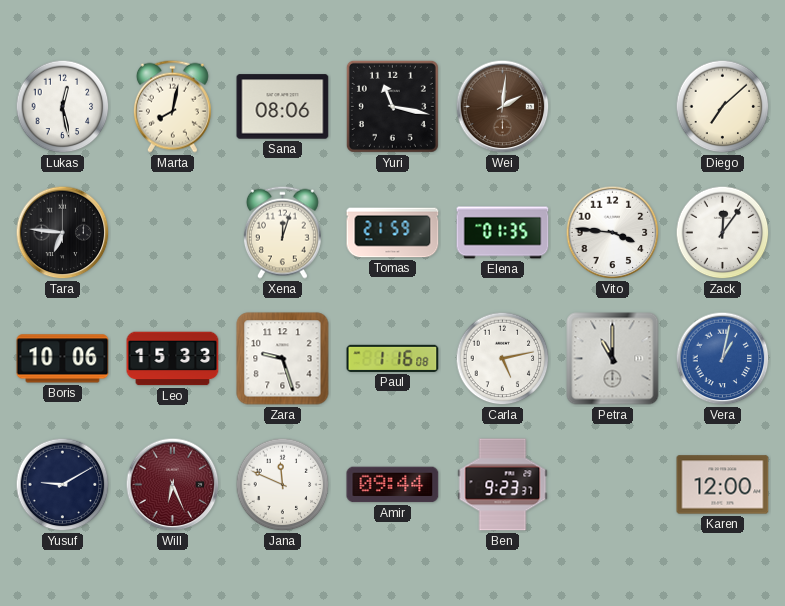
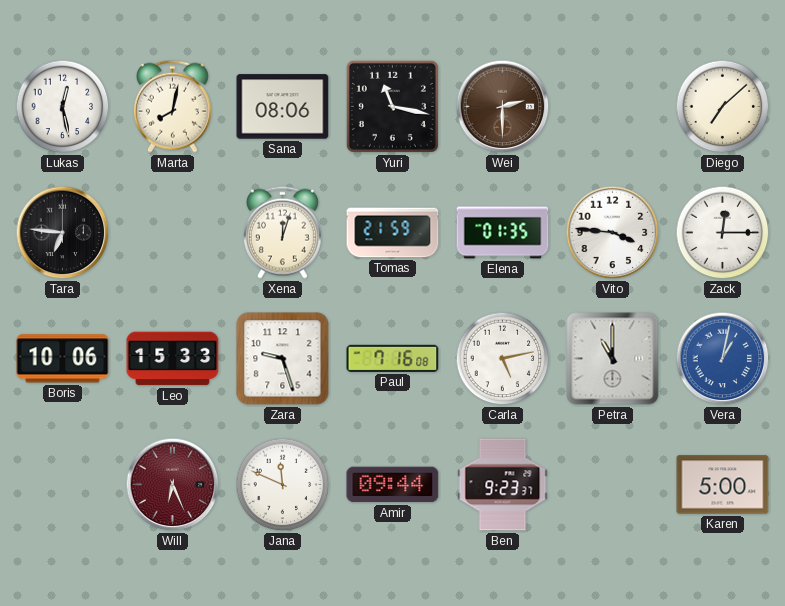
Wei: 2:01 -> 2:30
Zack: 12:06 -> 12:15
Paul: 1:16 -> 7:16
Yusuf: 9:10 -> none
Karen: 12:00 -> 5:00
